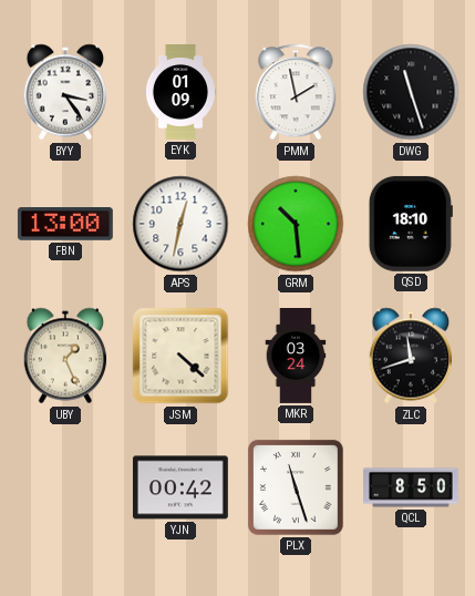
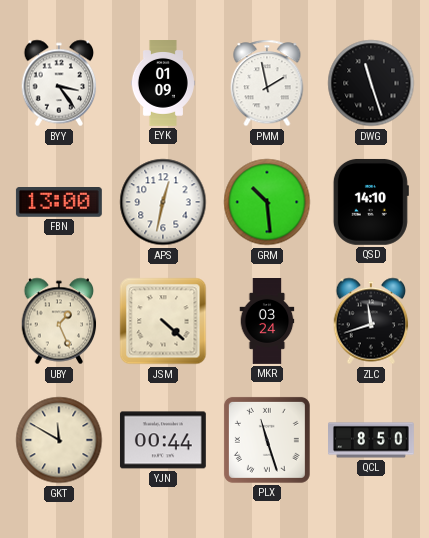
QSD: 18:10 -> 14:10
GKT: none -> 11:50
YJN: 00:42 -> 00:44
